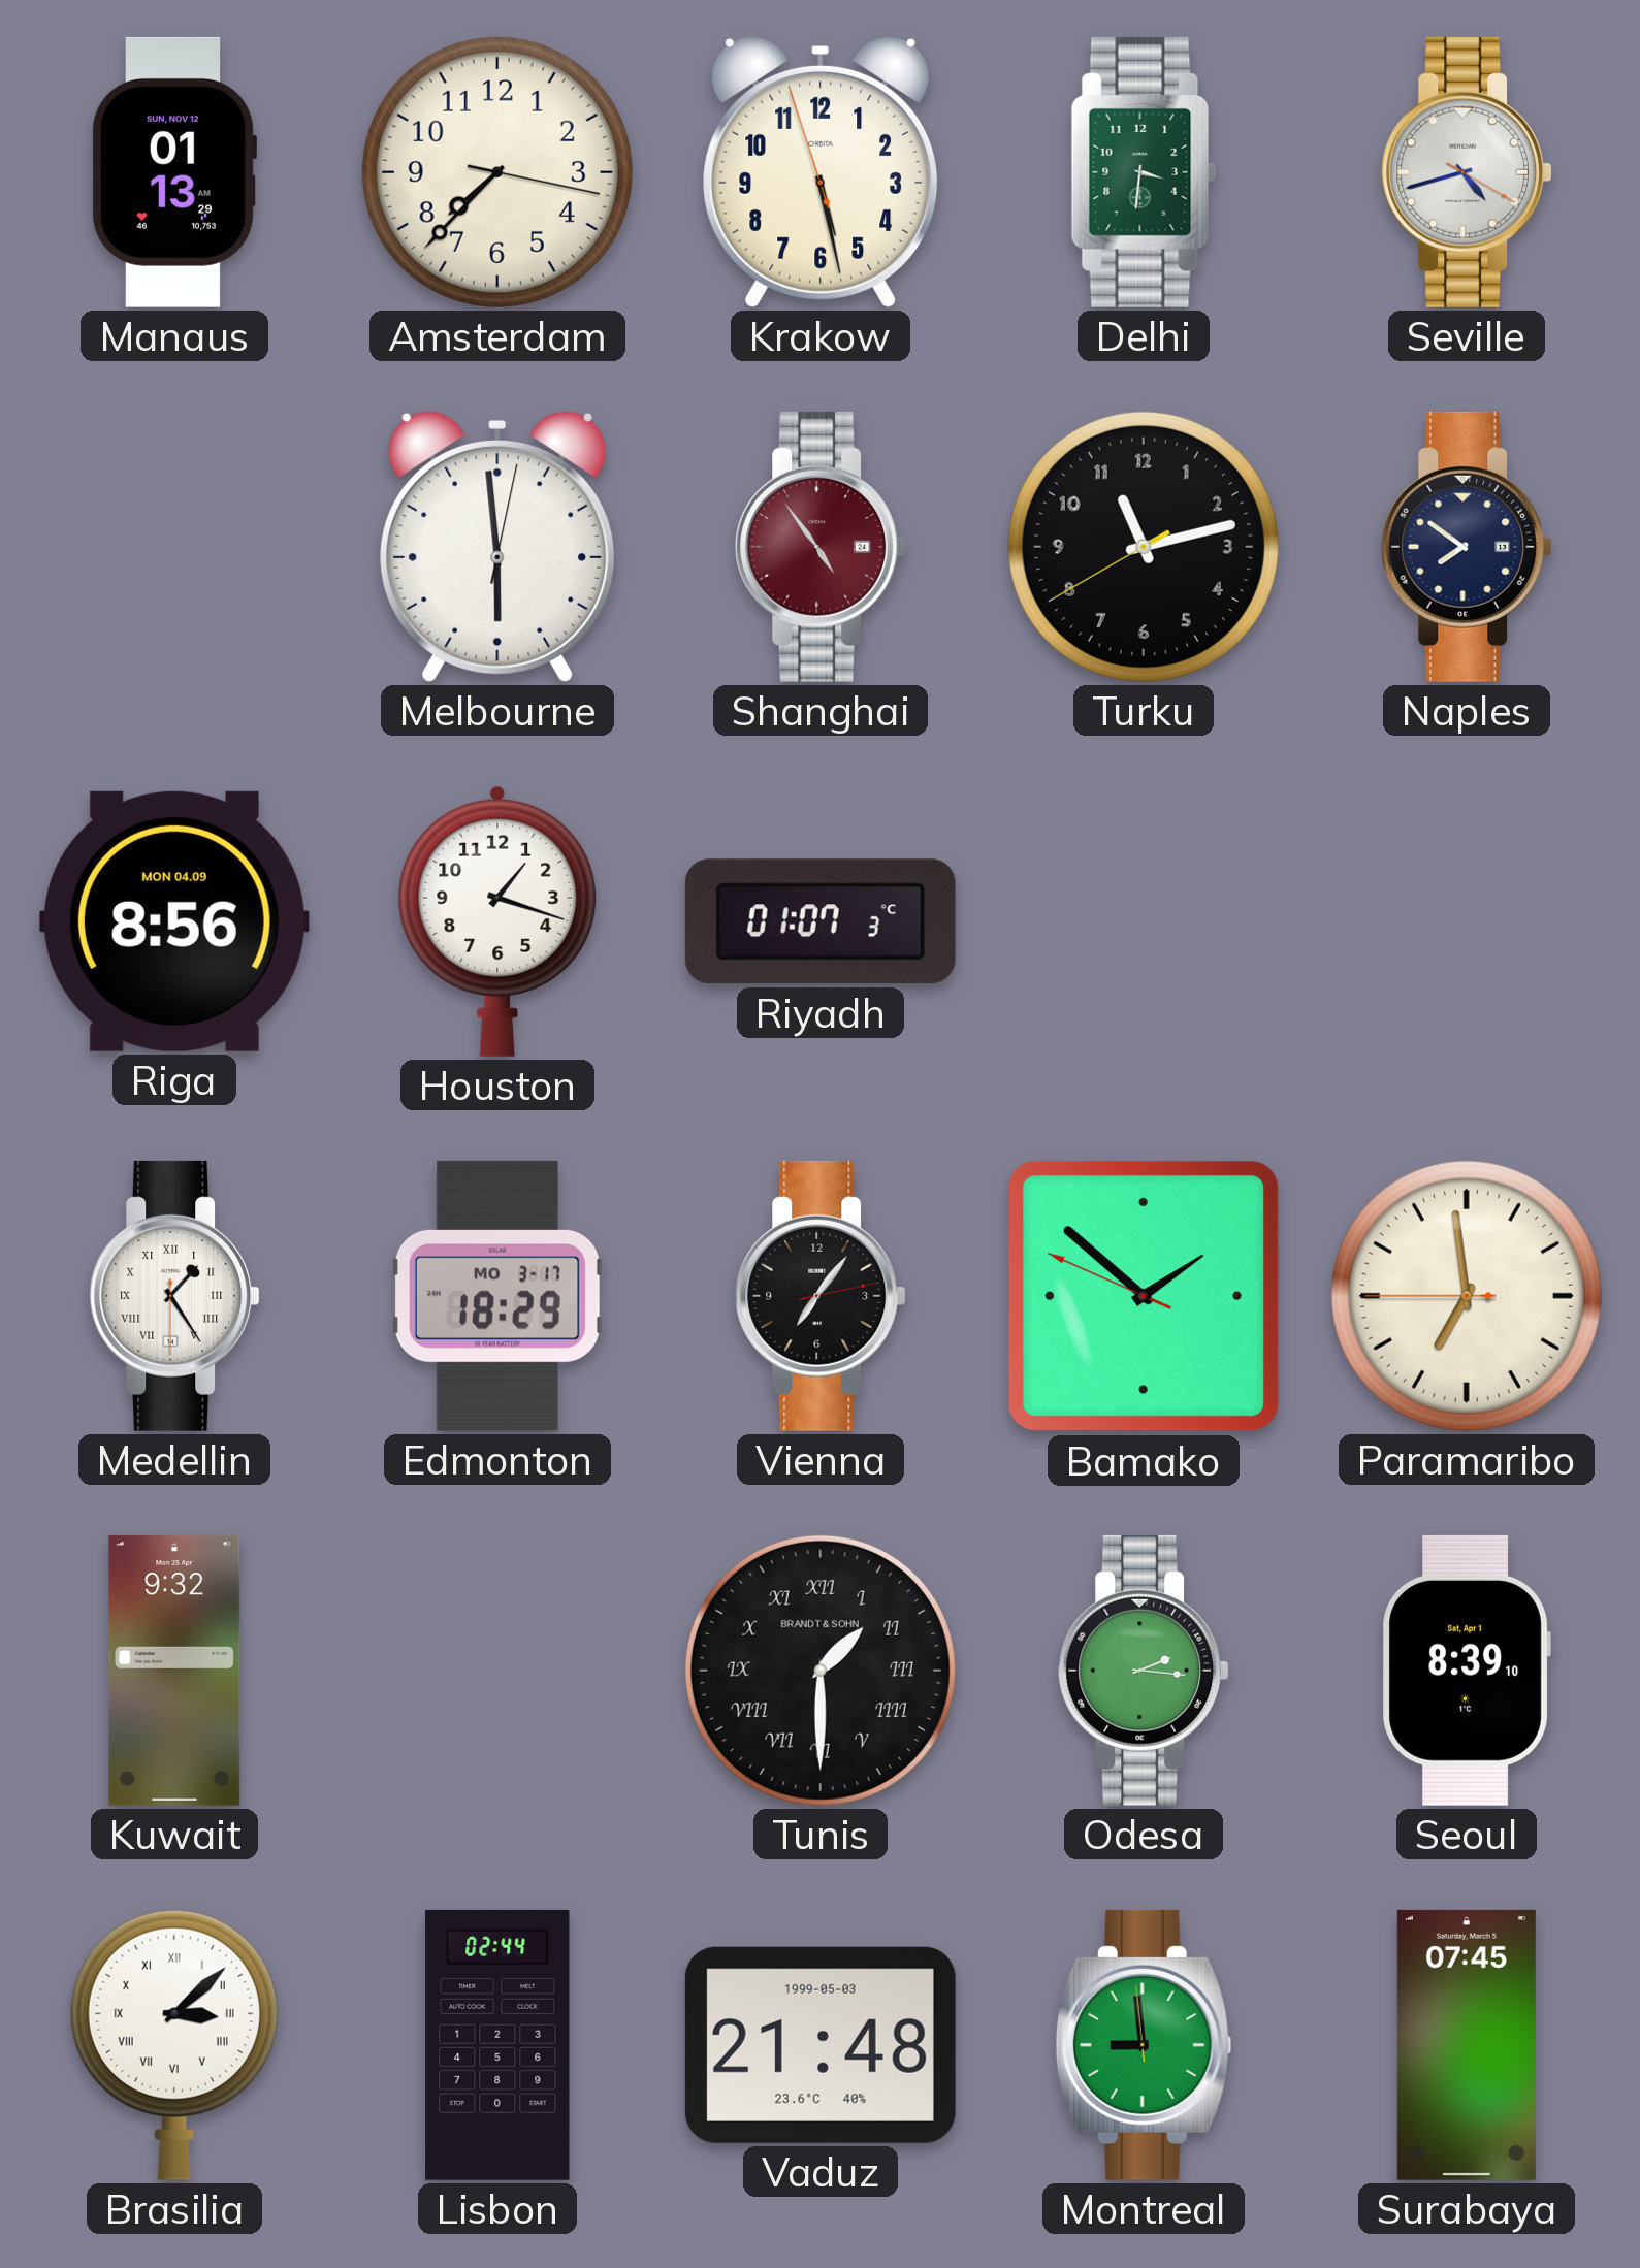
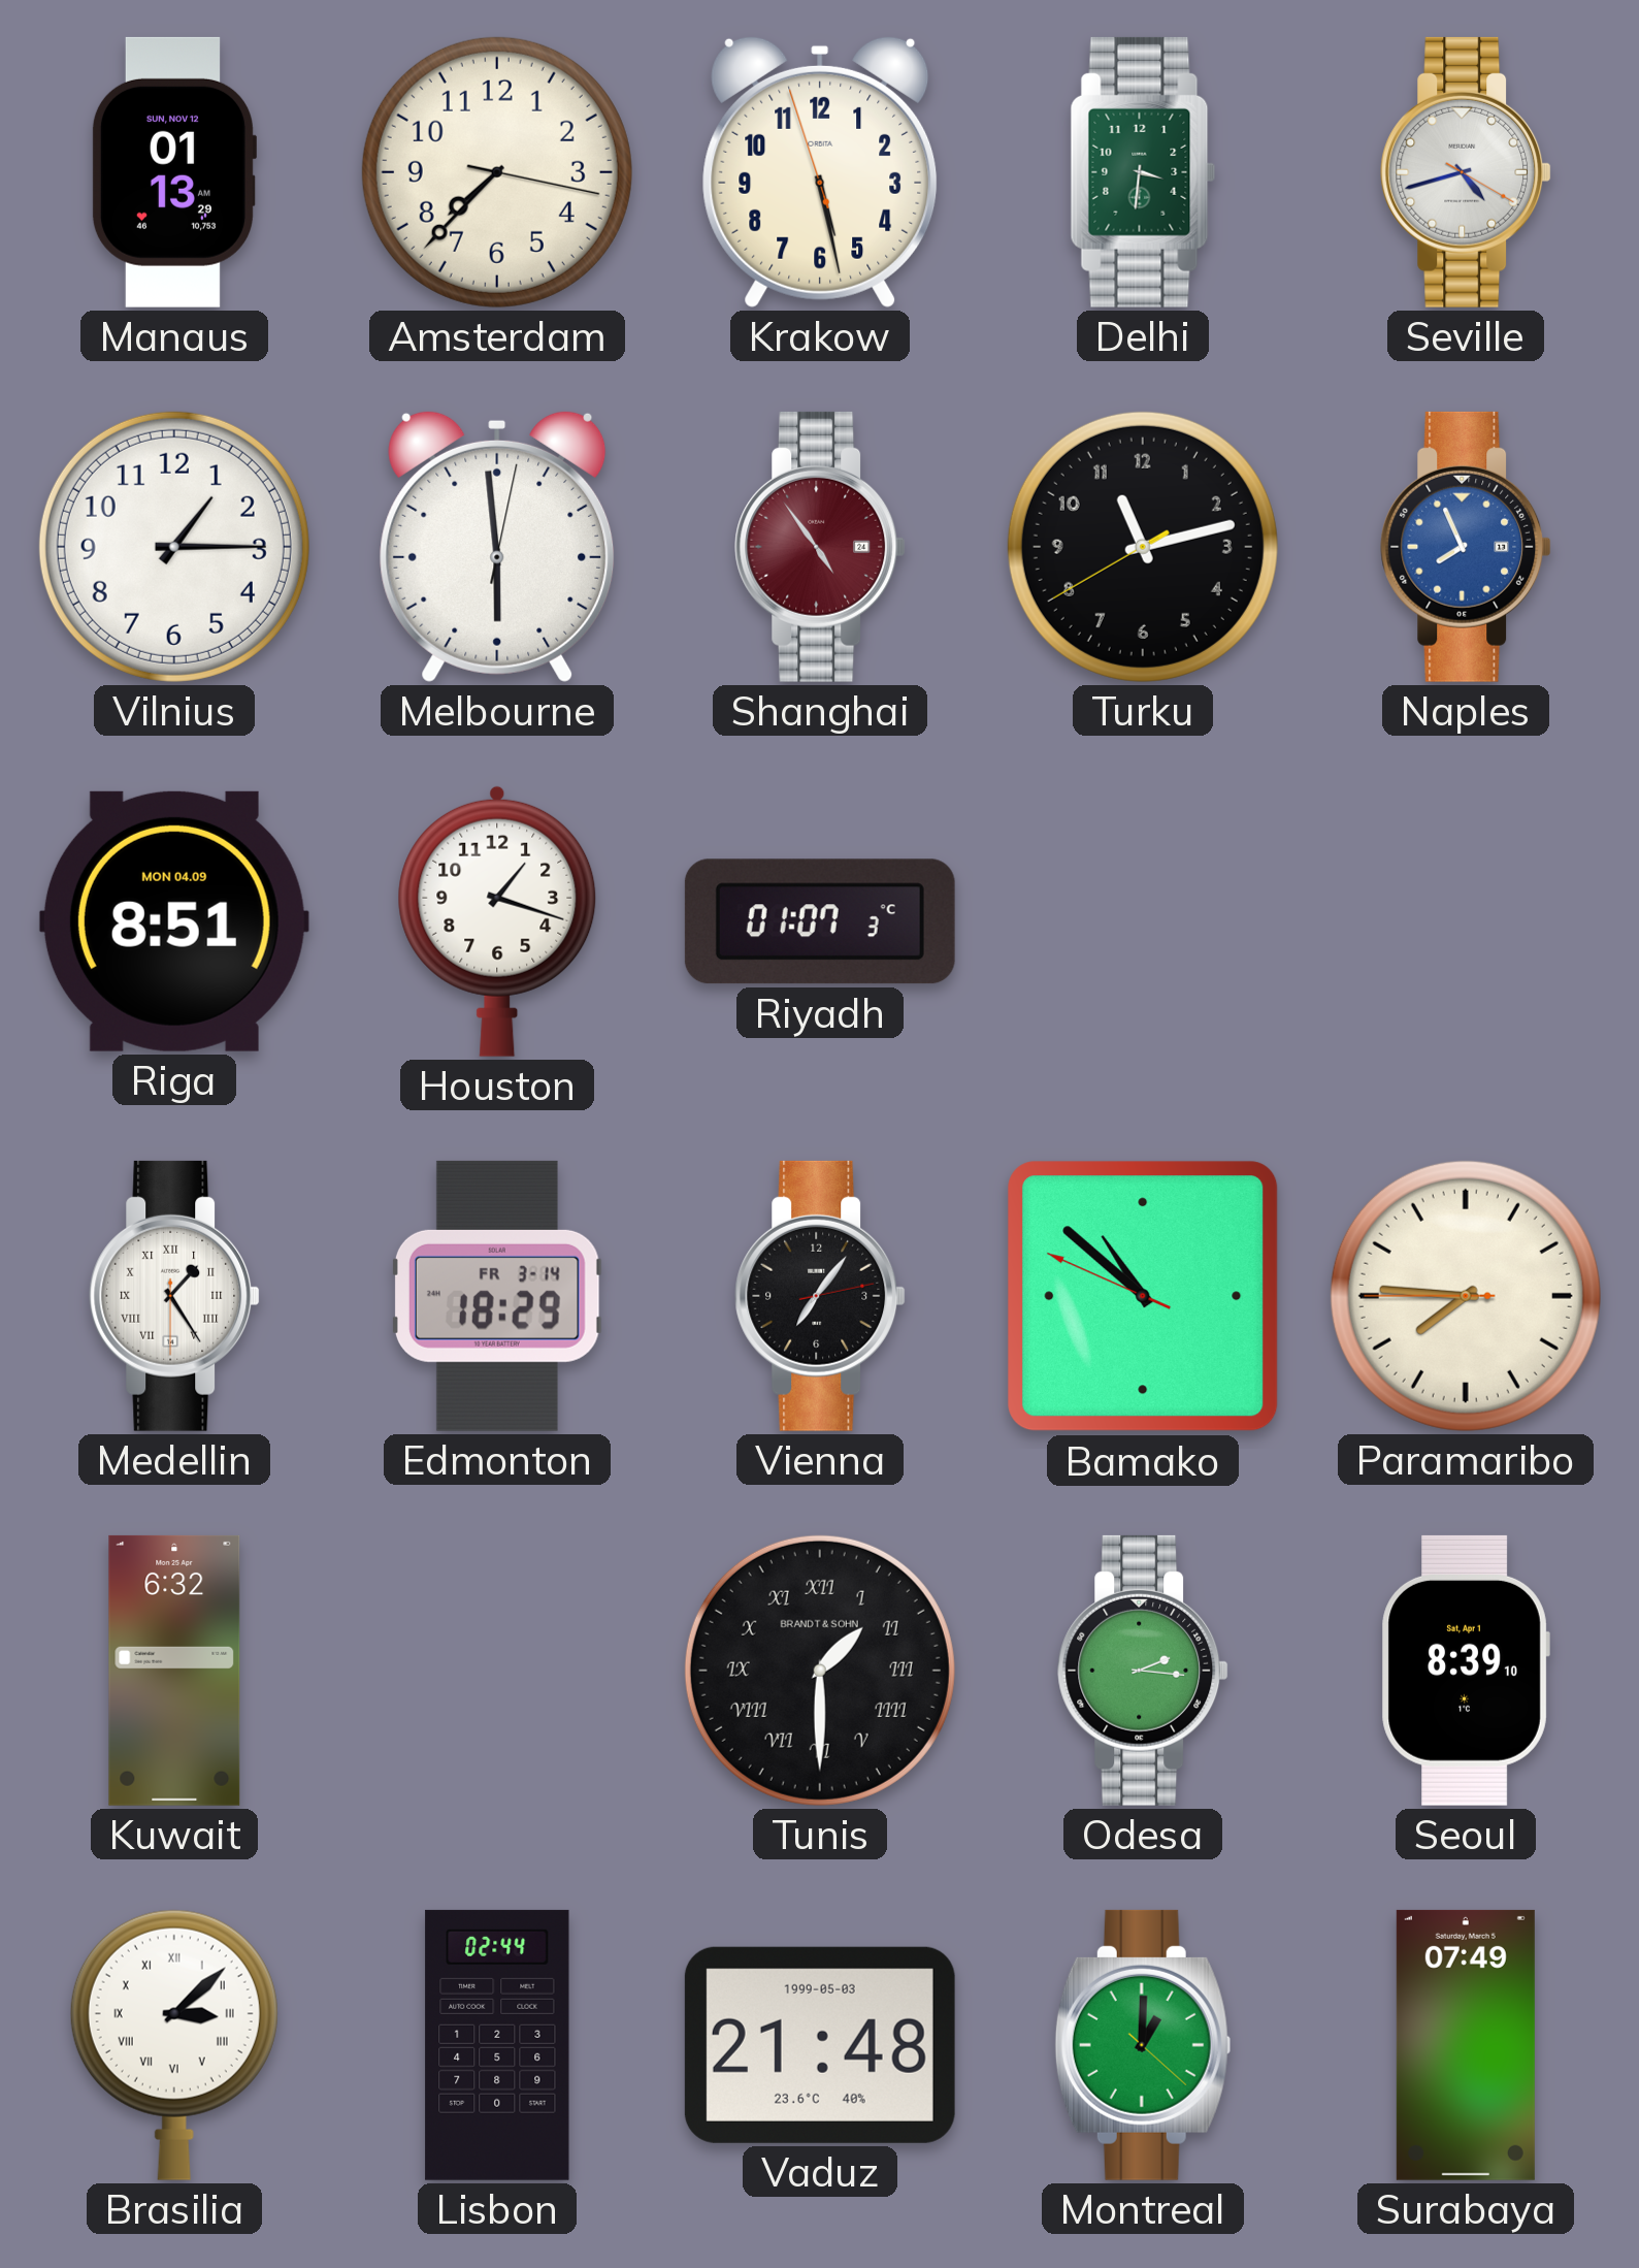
Vilnius: none -> 1:15
Naples: 7:51 -> 7:56
Naples dial: navy -> blue
Riga: 8:56 -> 8:51
Edmonton date: MO 3-17 -> FR 3-14
Bamako: 1:51 -> 10:51
Paramaribo: 6:58 -> 7:45
Kuwait: 9:32 -> 6:32
Montreal: 8:58 -> 1:00
Surabaya: 07:45 -> 07:49
